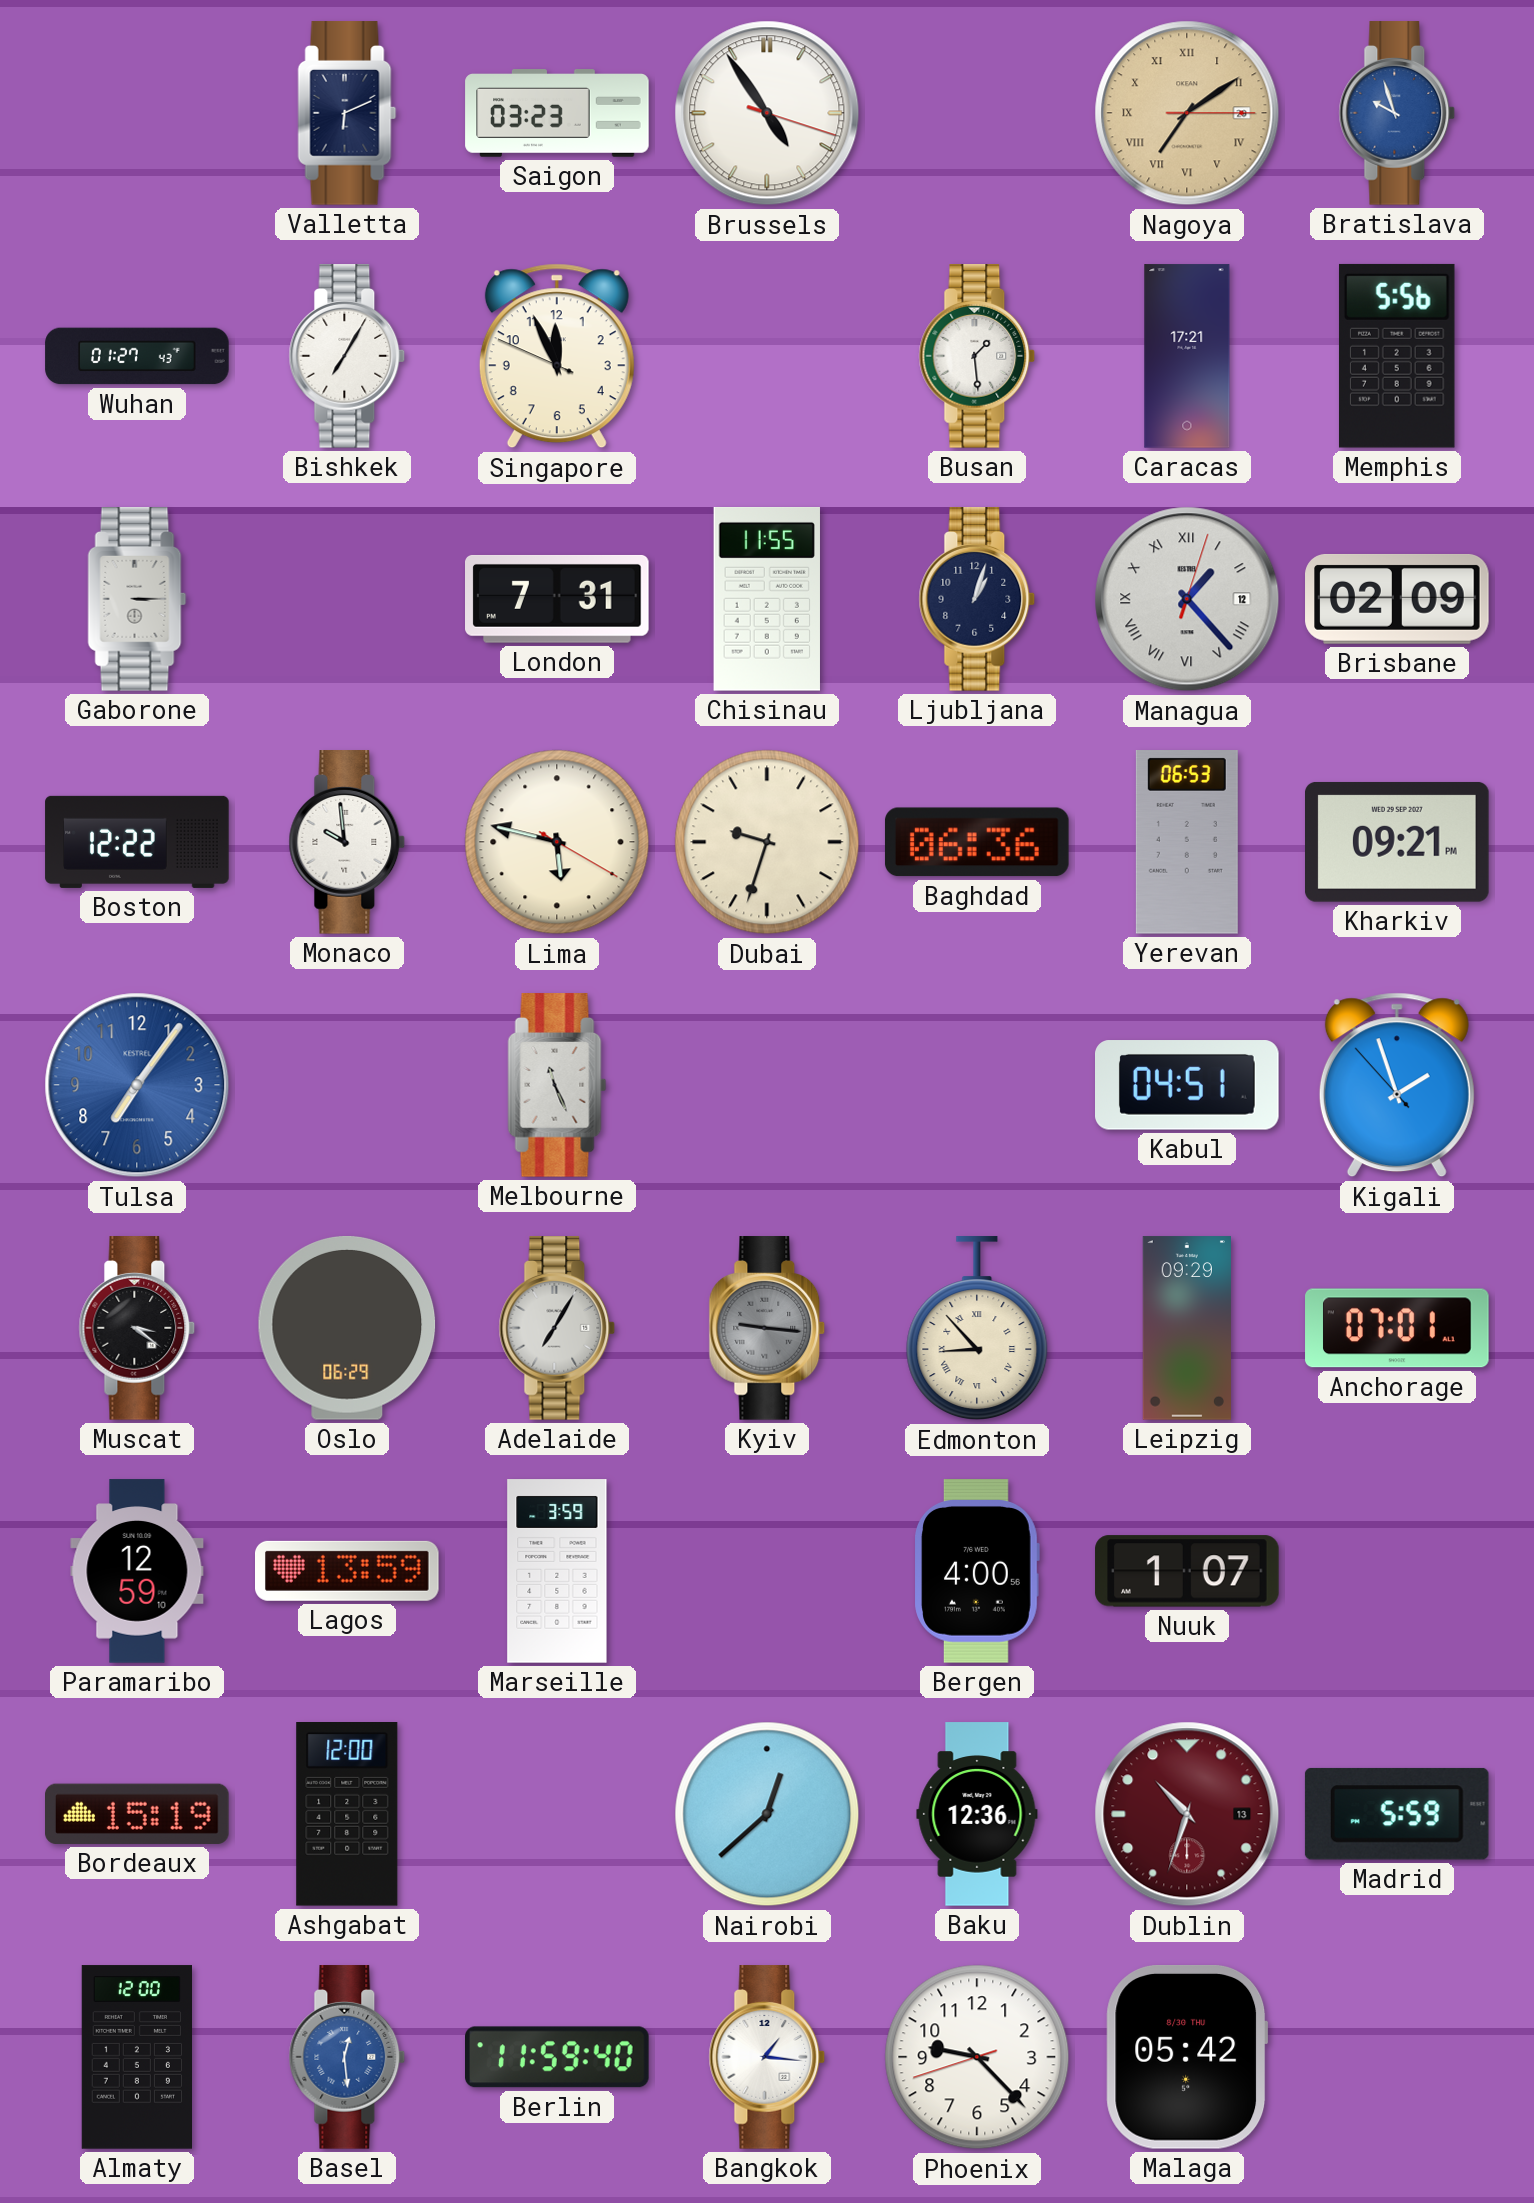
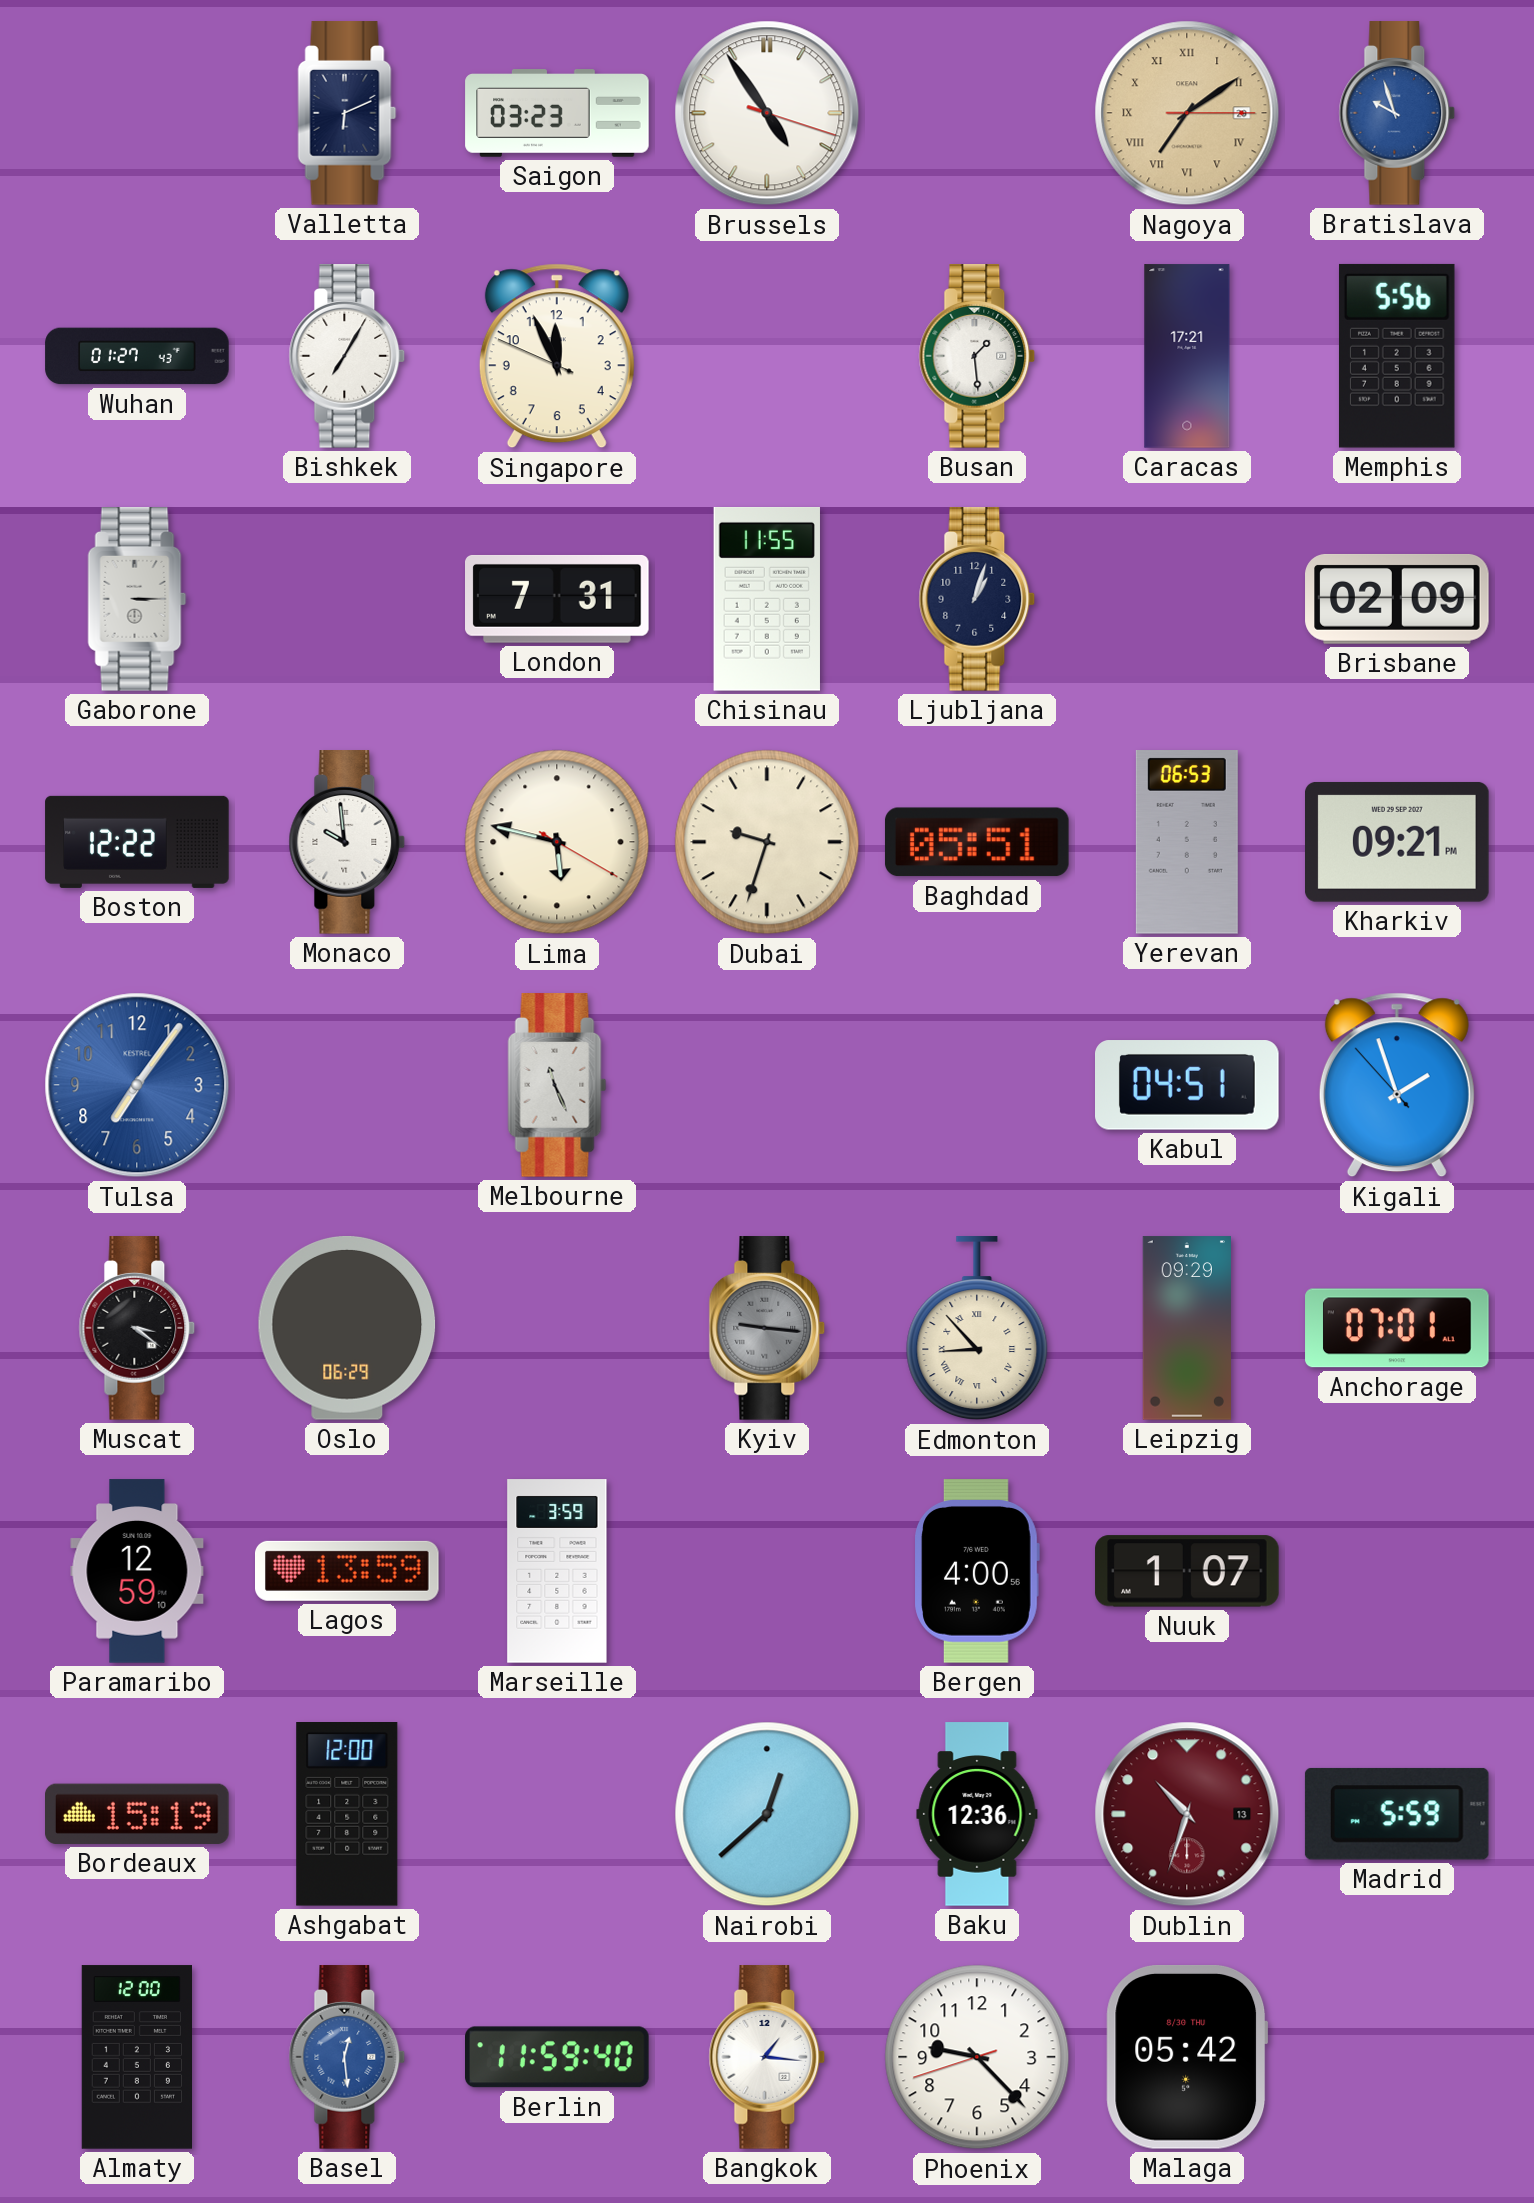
Managua: 1:23 -> none
Baghdad: 06:36 -> 05:51
Adelaide: 7:05 -> none
